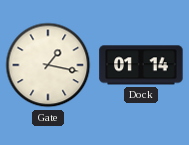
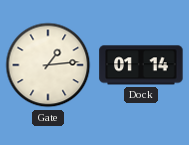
Gate: 1:17 -> 1:14
